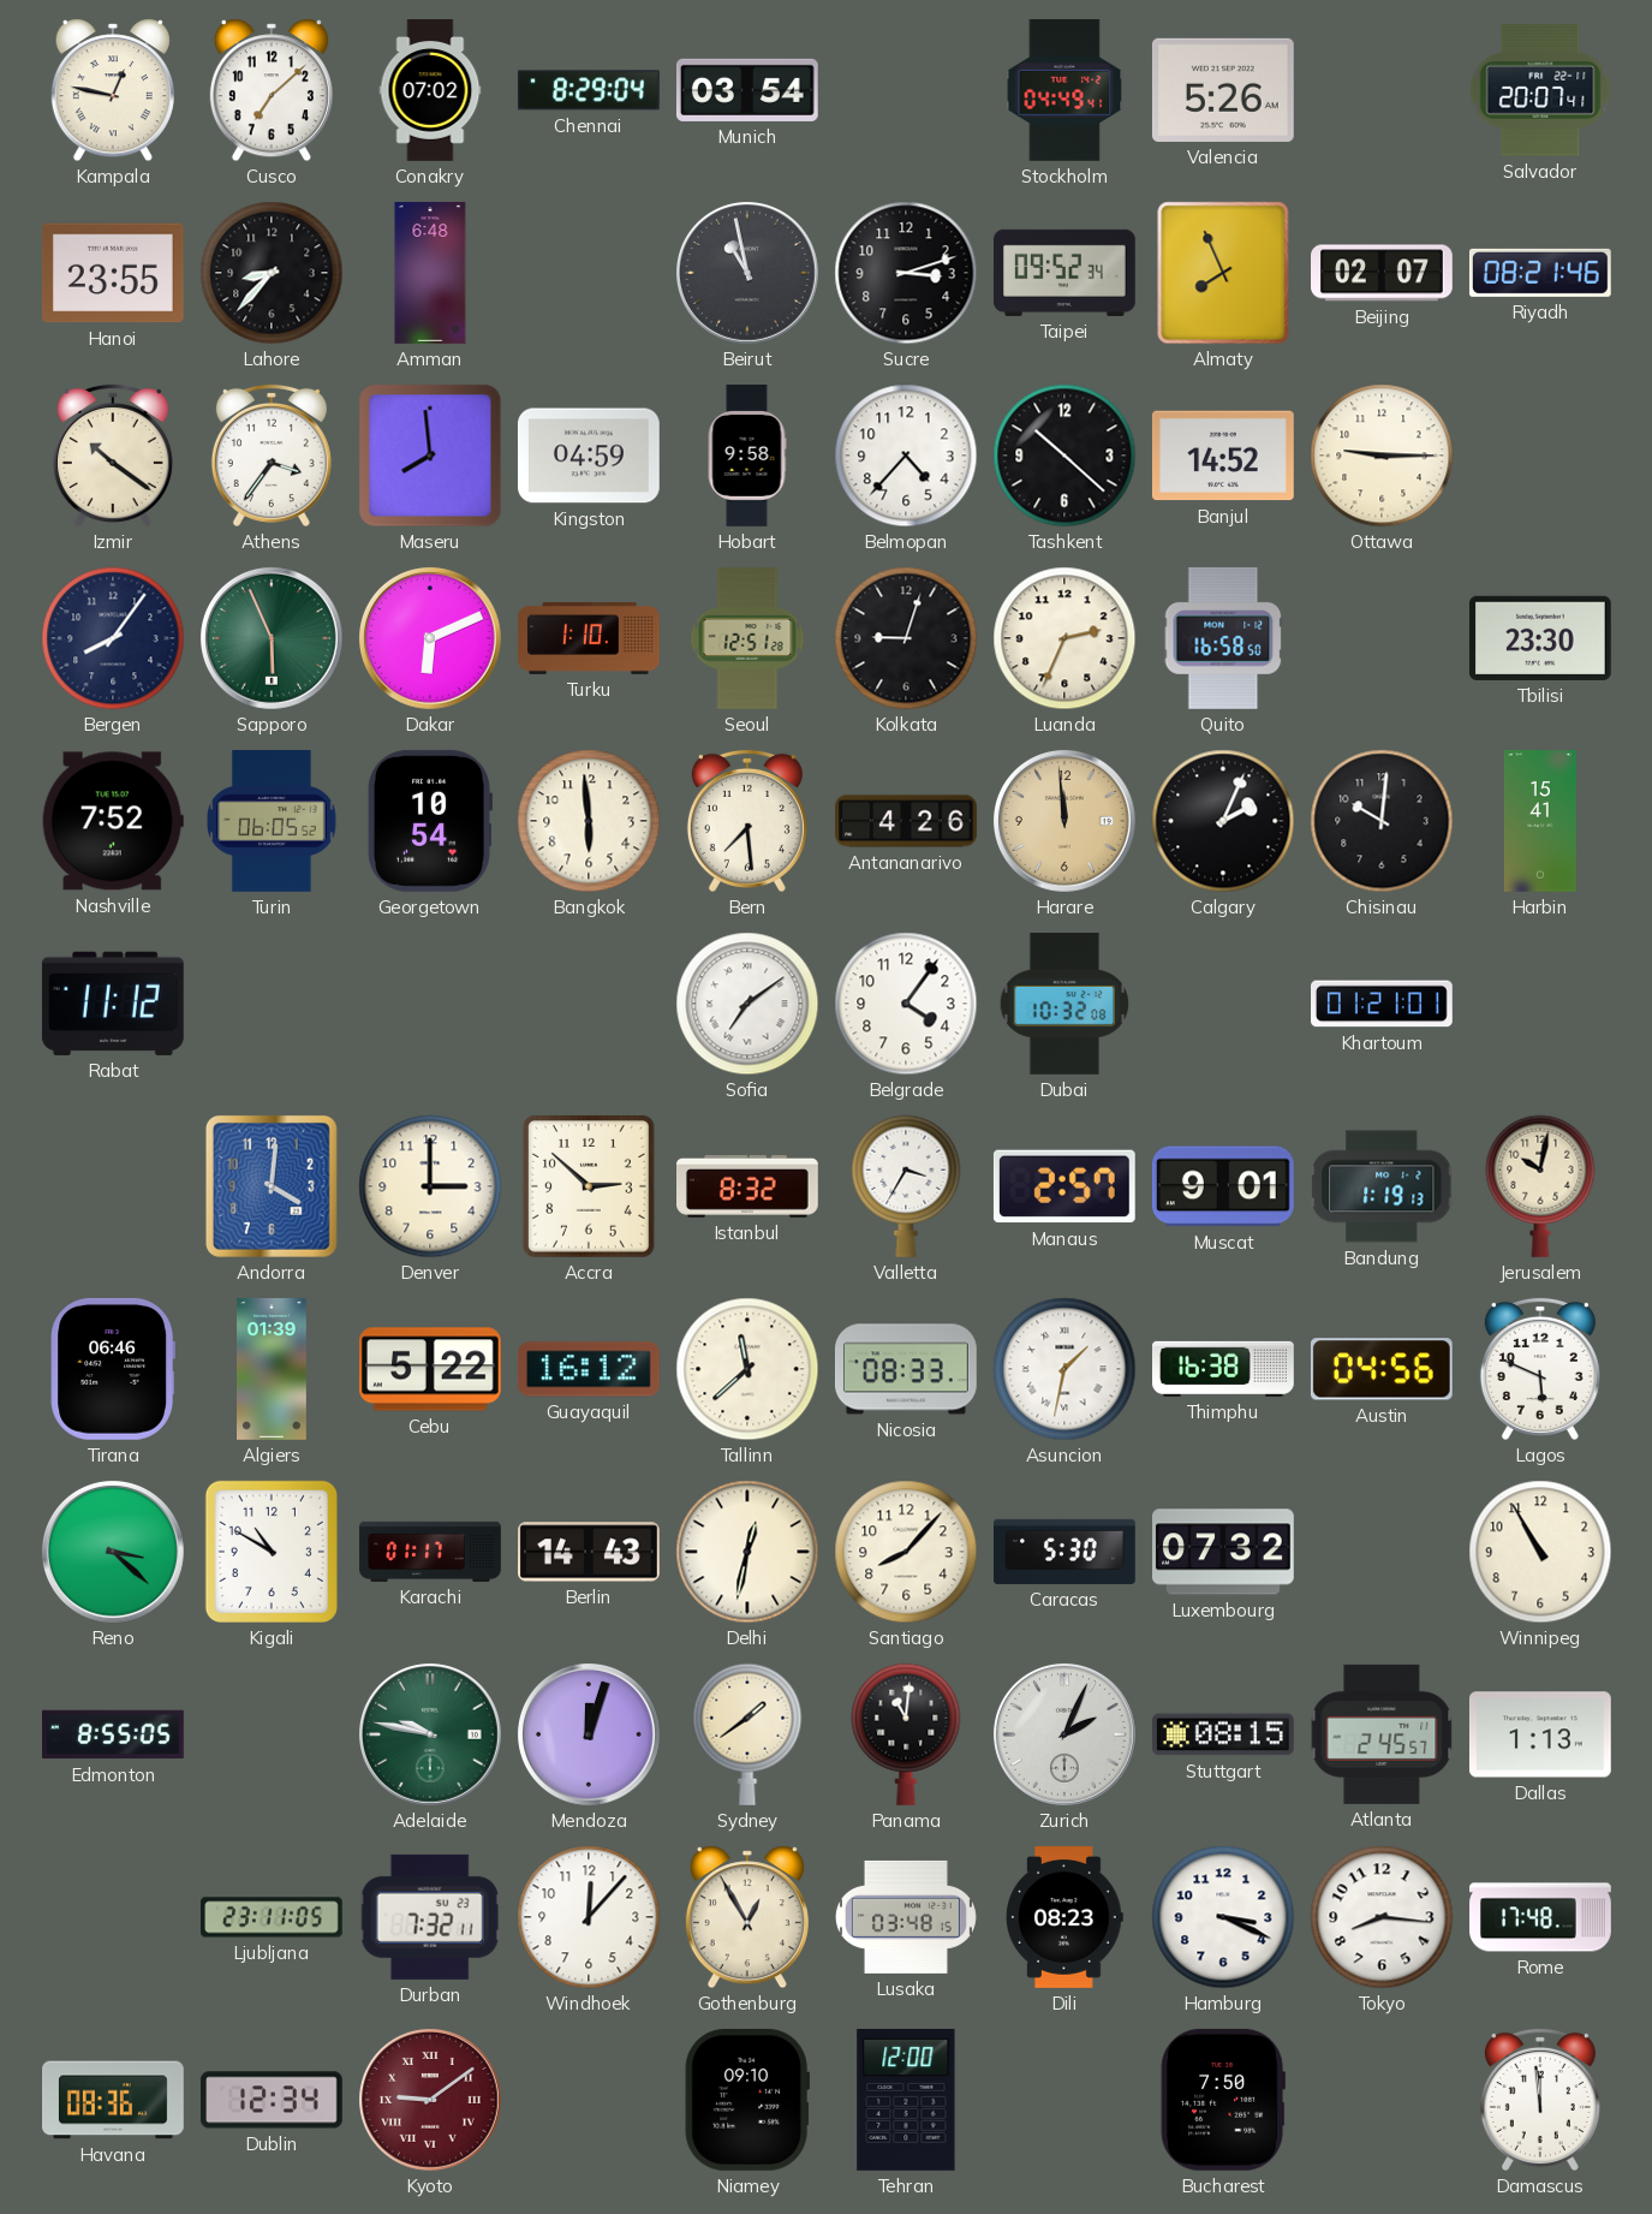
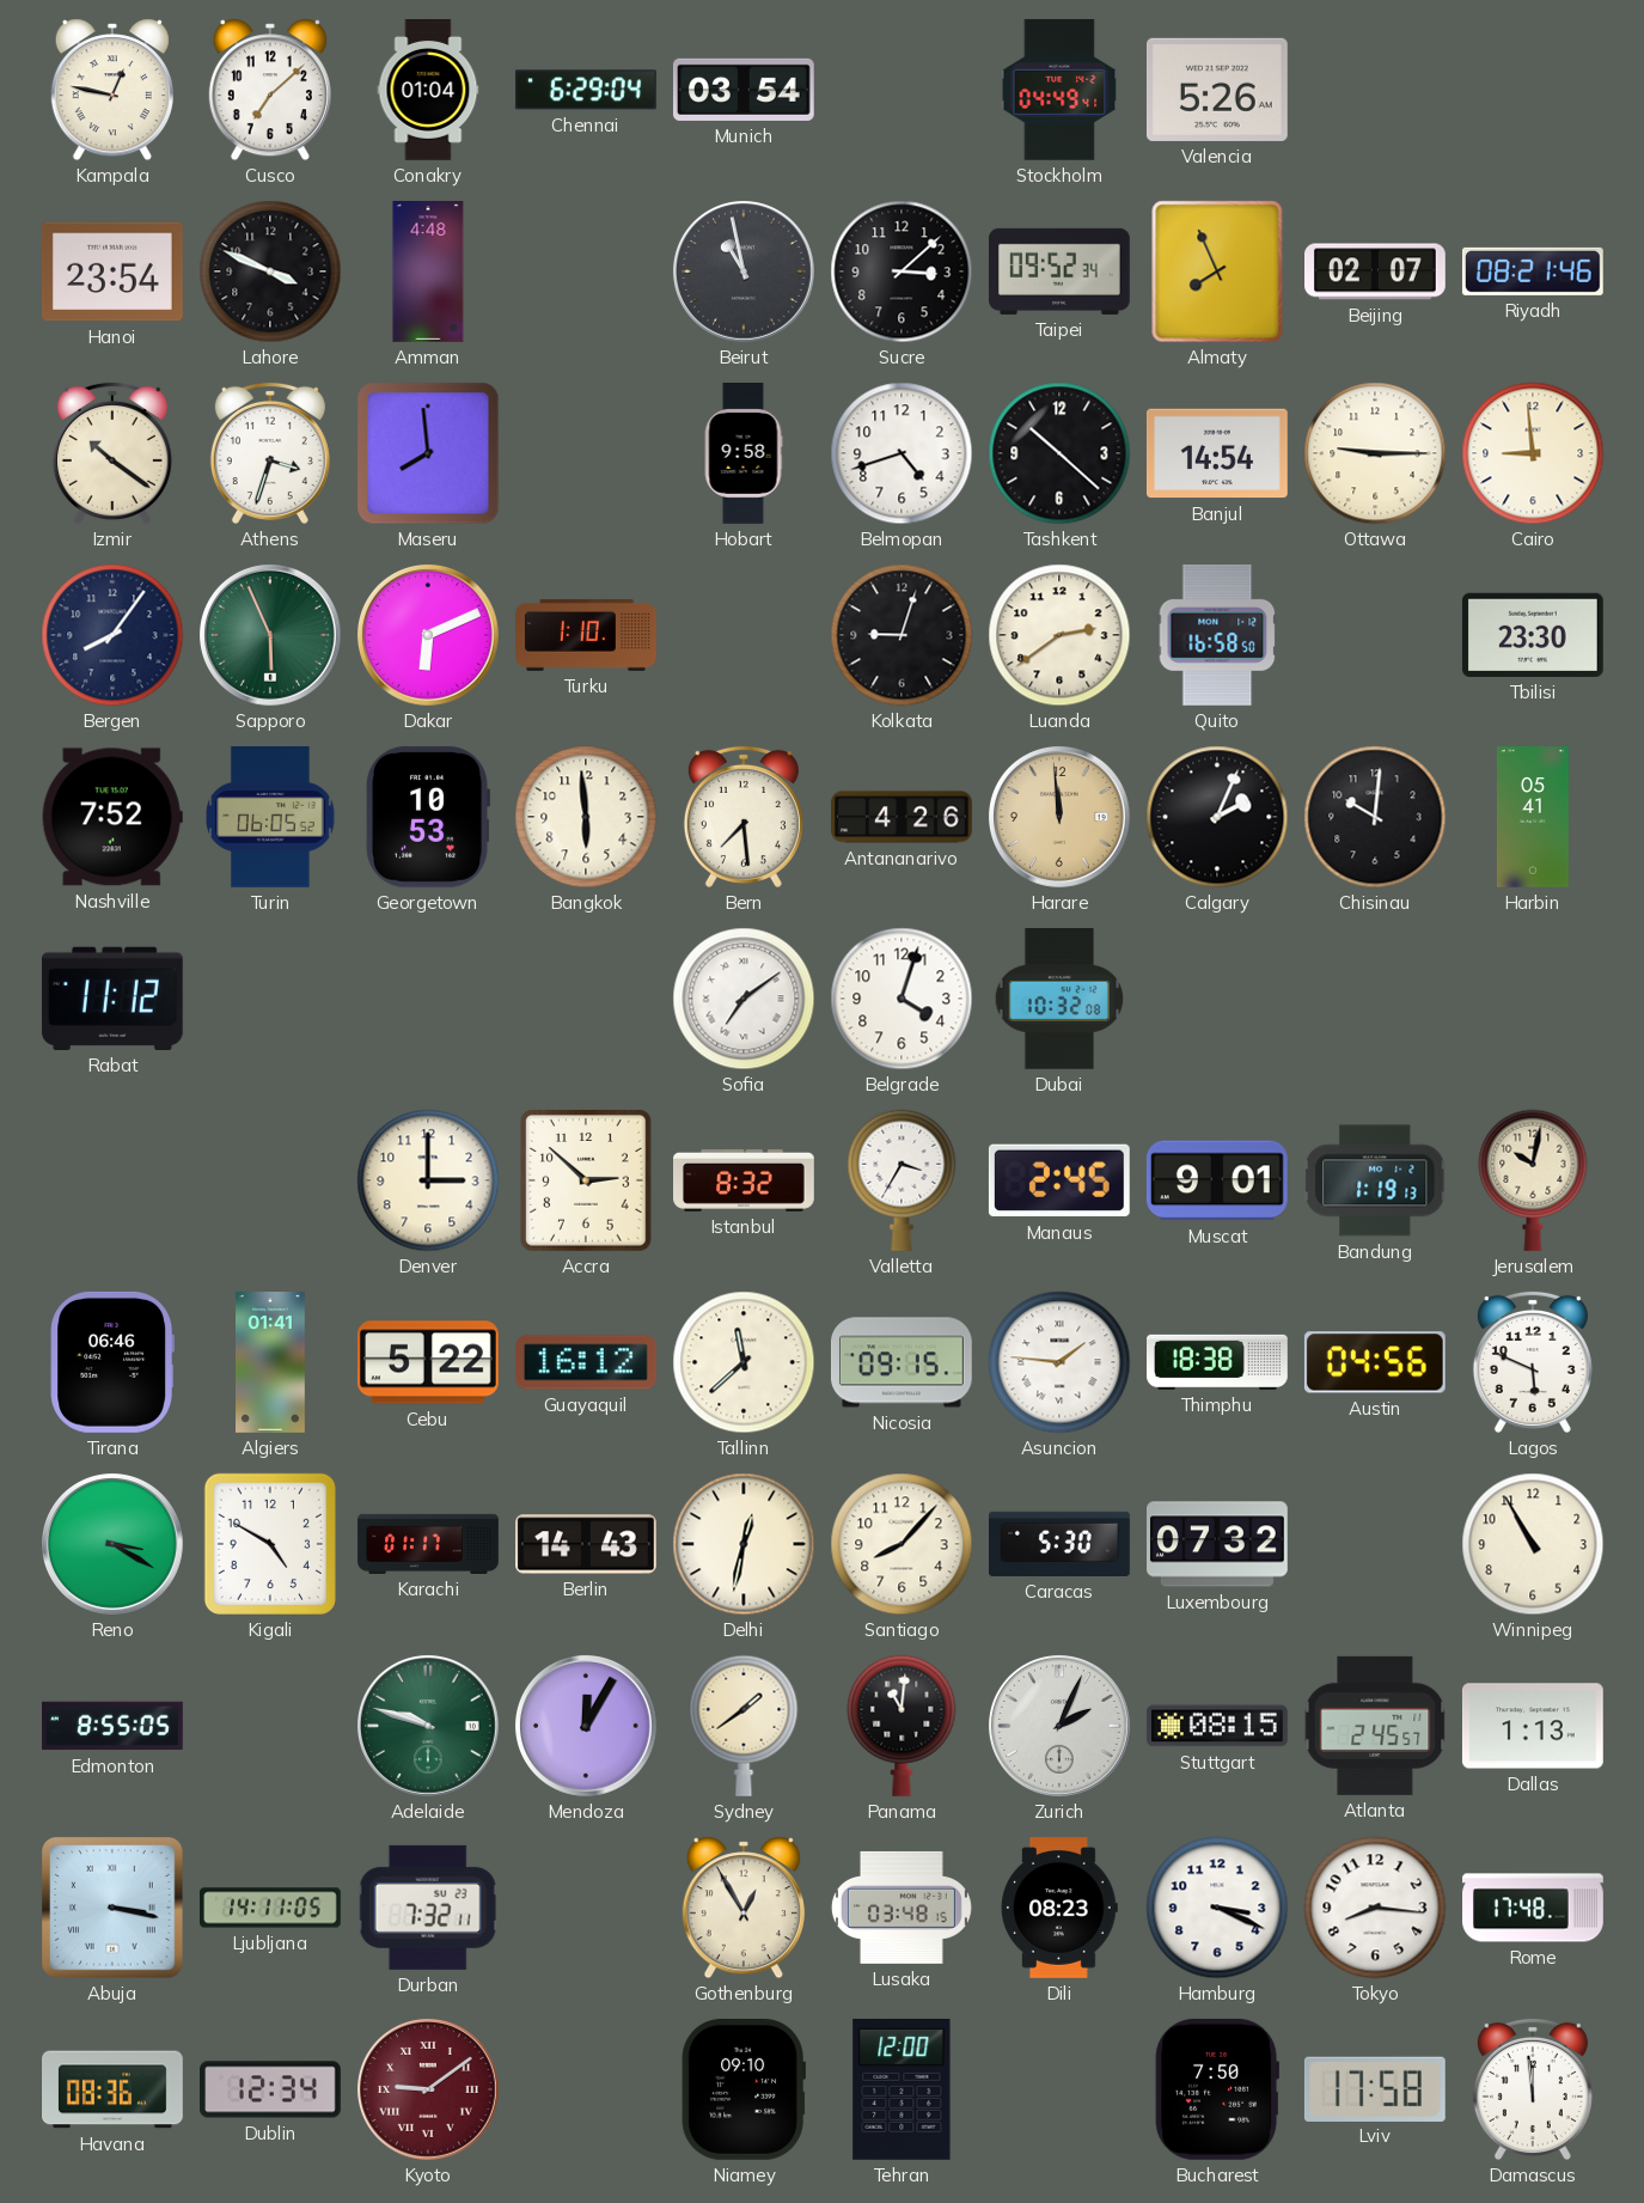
Conakry: 07:02 -> 01:04
Chennai: 8:29 -> 6:29
Salvador: 20:07 -> none
Hanoi: 23:55 -> 23:54
Lahore: 8:37 -> 3:49
Amman: 6:48 -> 4:48
Sucre: 3:12 -> 3:08
Athens: 3:36 -> 3:33
Kingston: 04:59 -> none
Belmopan: 4:37 -> 4:42
Banjul: 14:52 -> 14:54
Cairo: none -> 8:59
Seoul: 12:51 -> none
Luanda: 2:34 -> 2:39
Georgetown: 10:54 -> 10:53
Harbin: 15:41 -> 05:41
Belgrade: 4:06 -> 4:03
Khartoum: 01:21 -> none
Andorra: 4:01 -> none
Manaus: 2:57 -> 2:45
Algiers: 01:39 -> 01:41
Nicosia: 08:33 -> 09:15
Asuncion: 1:32 -> 1:46
Thimphu: 16:38 -> 18:38
Reno: 3:22 -> 3:20
Kigali: 10:50 -> 4:50
Adelaide: 9:47 -> 9:48
Mendoza: 12:03 -> 12:05
Abuja: none -> 3:17
Ljubljana: 23:11 -> 14:11
Windhoek: 12:07 -> none
Lviv: none -> 17:58
